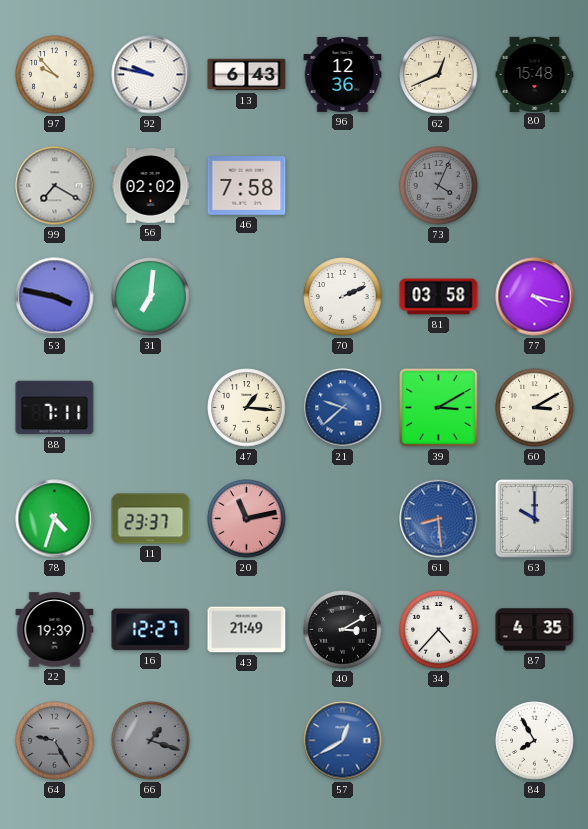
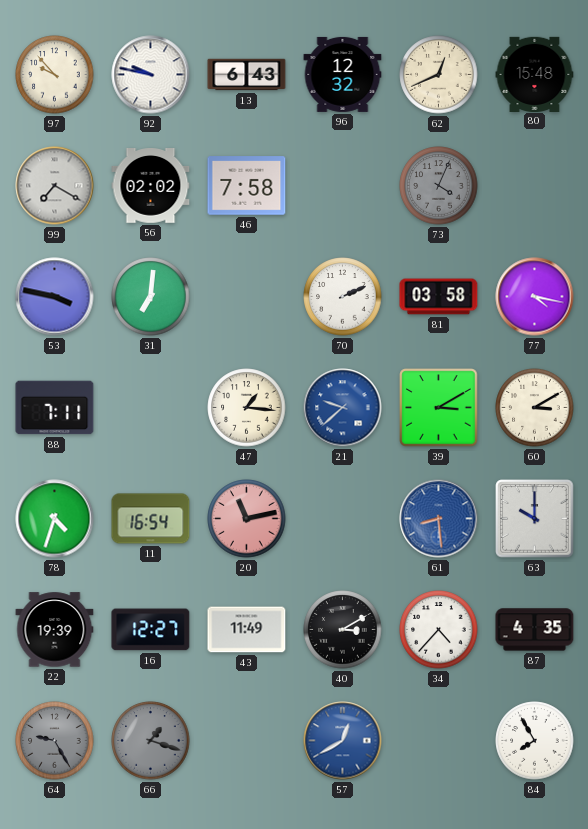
96: 12:36 -> 12:32
11: 23:37 -> 16:54
43: 21:49 -> 11:49
